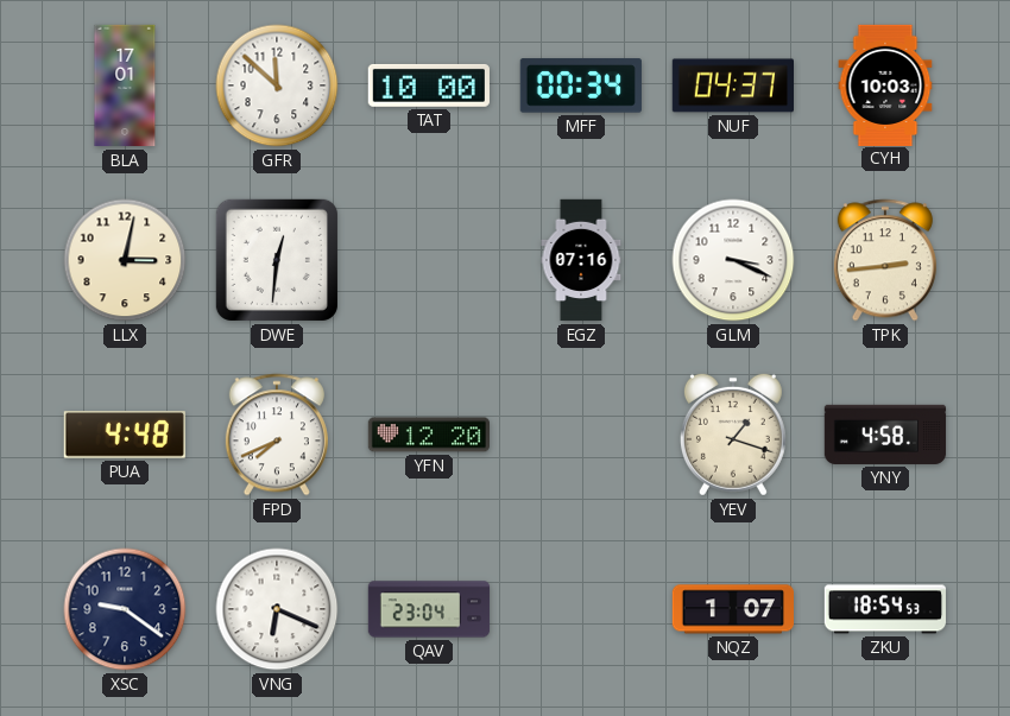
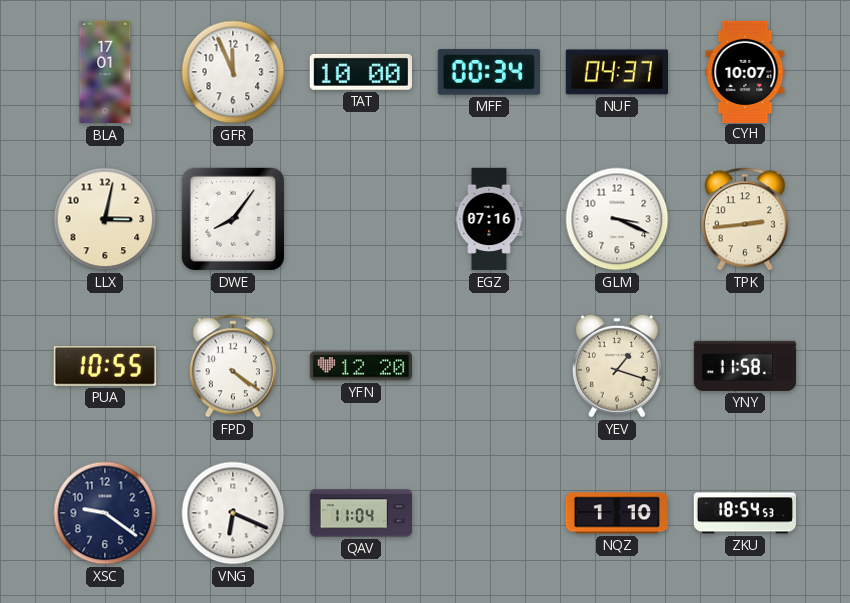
GFR: 11:52 -> 11:56
CYH: 10:03 -> 10:07
DWE: 12:31 -> 8:06
PUA: 4:48 -> 10:55
FPD: 7:41 -> 4:21
YNY: 4:58 -> 11:58
QAV: 23:04 -> 11:04
NQZ: 1:07 -> 1:10
